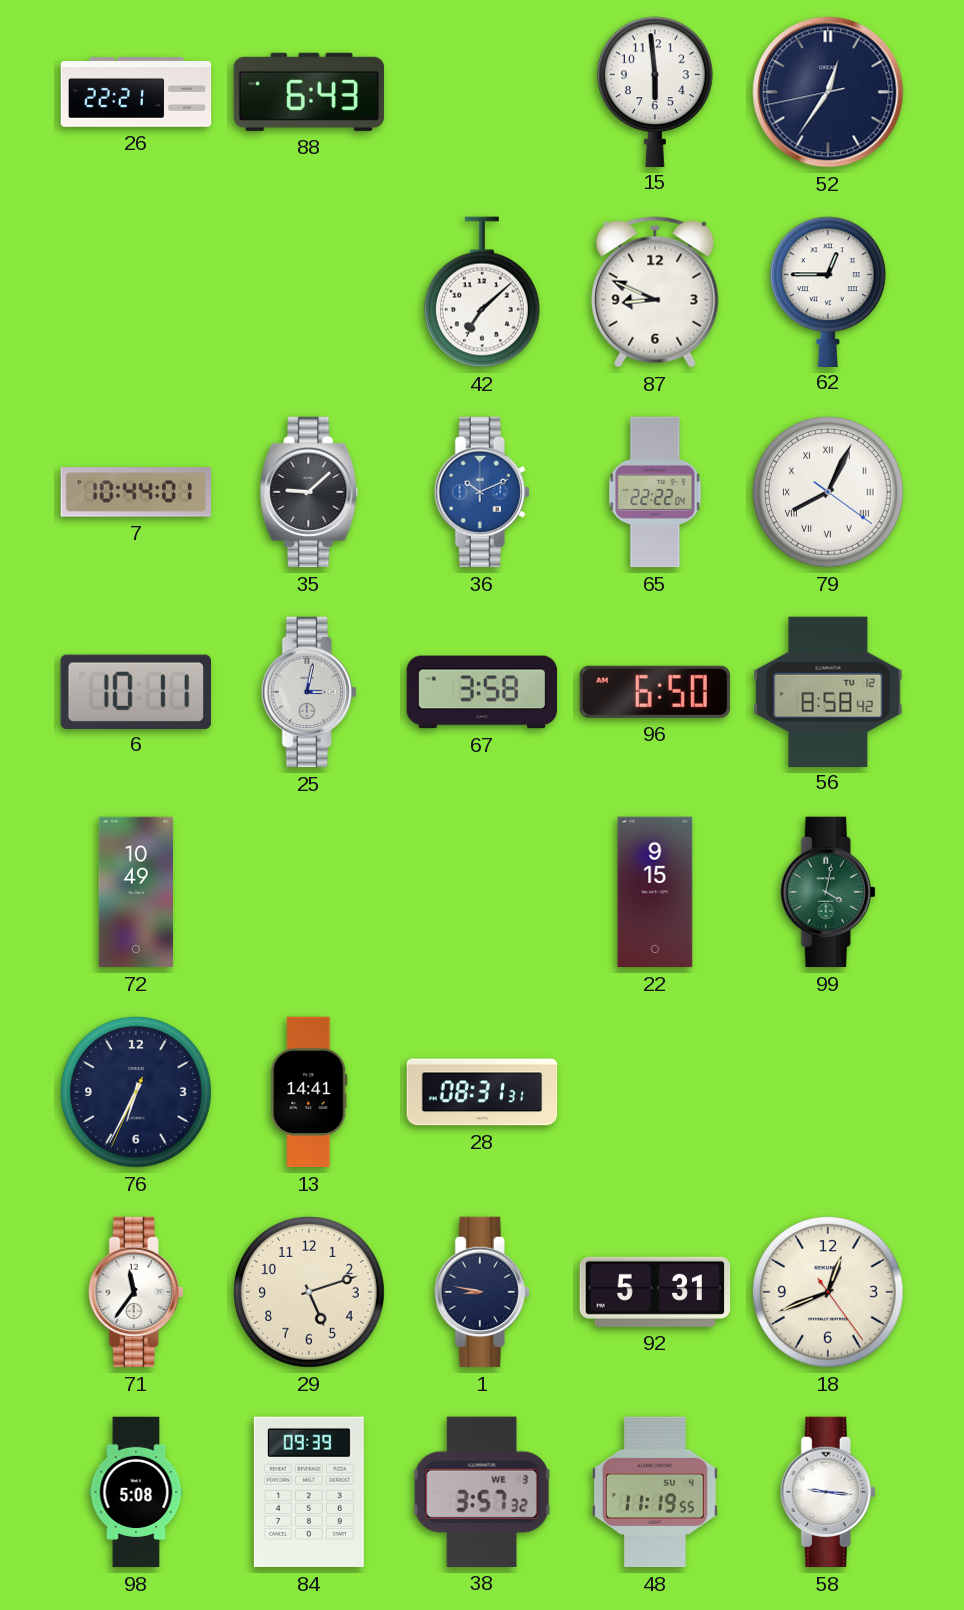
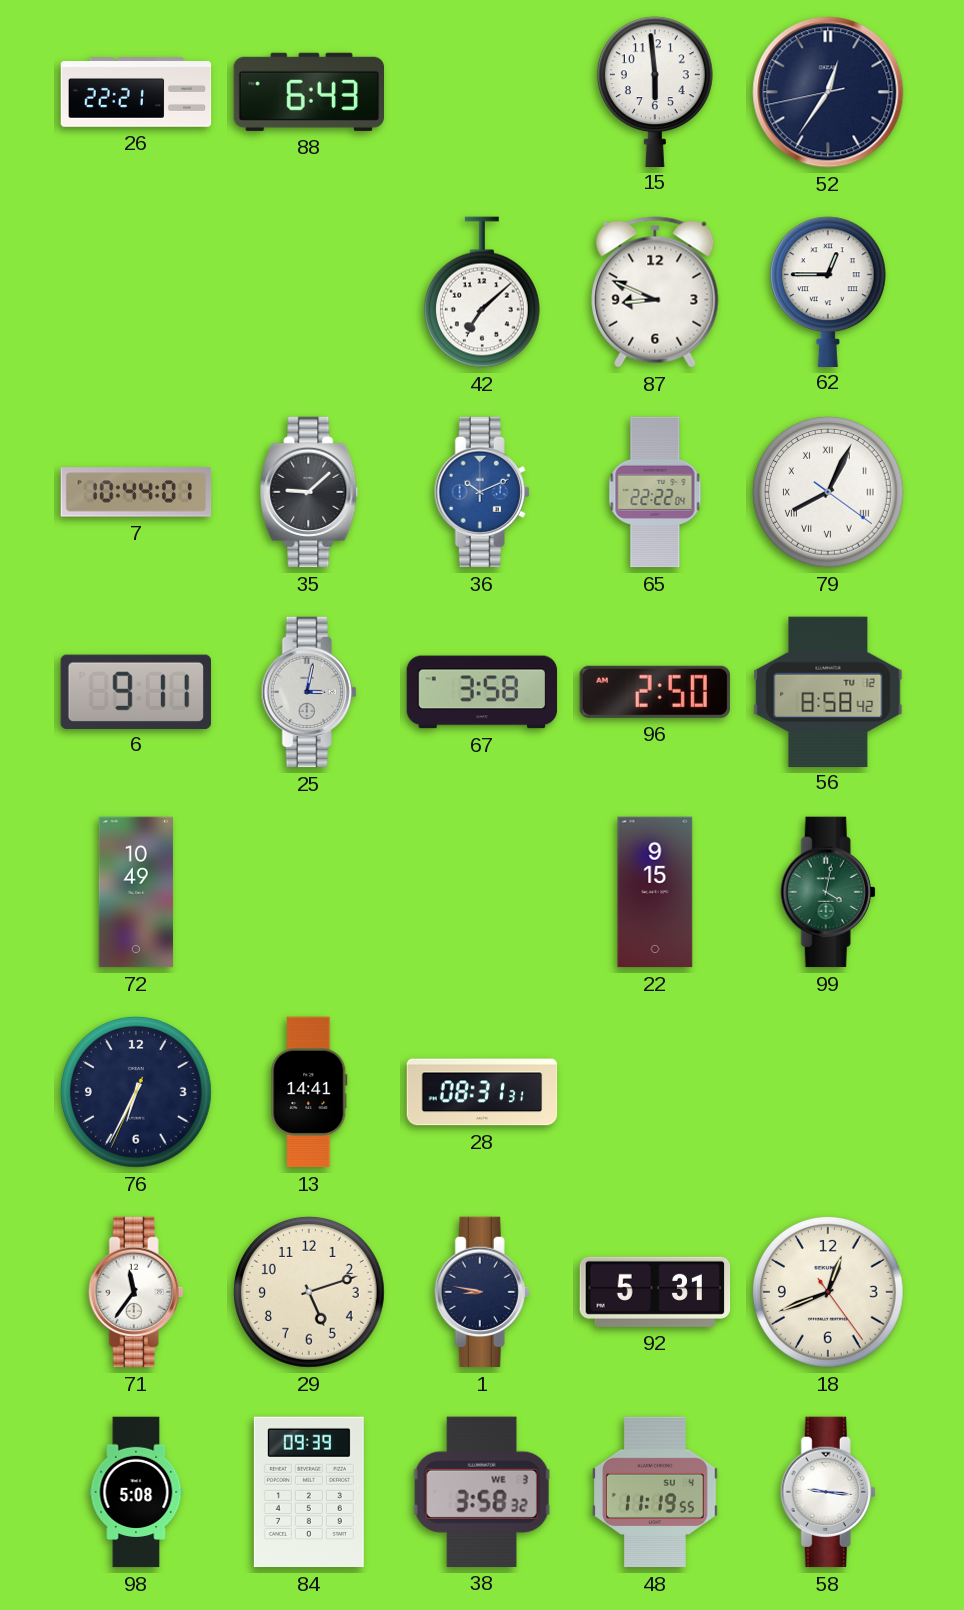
6: 10:11 -> 9:11
96: 6:50 -> 2:50
38: 3:57 -> 3:58
